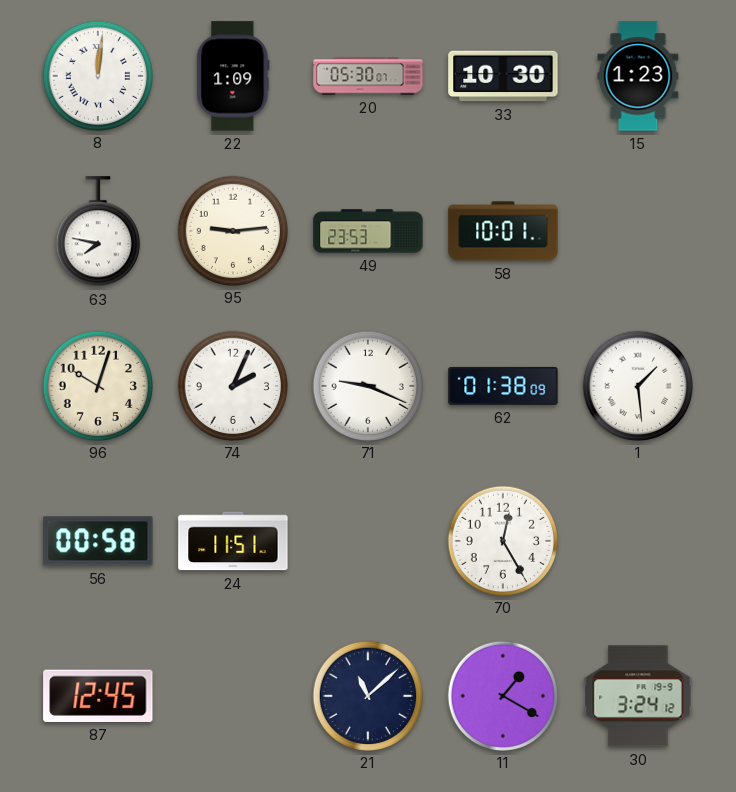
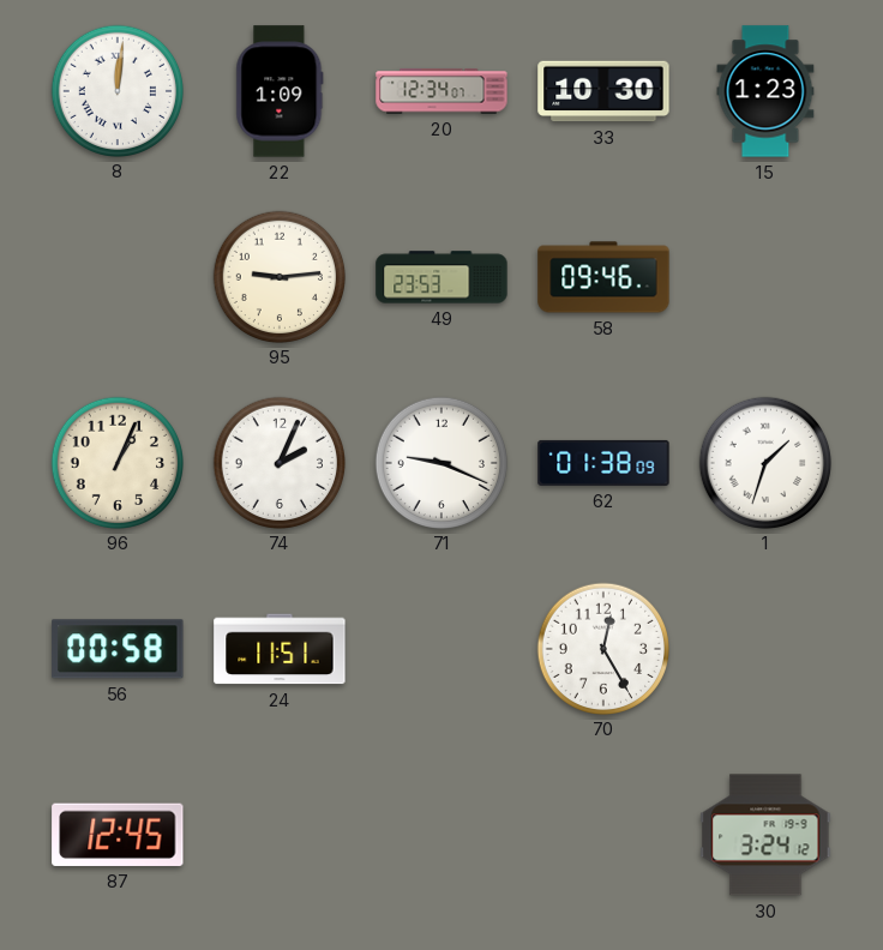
20: 05:30 -> 12:34
63: 7:47 -> none
58: 10:01 -> 09:46
96: 10:03 -> 1:04
1: 1:29 -> 1:33
21: 11:08 -> none
11: 1:20 -> none
